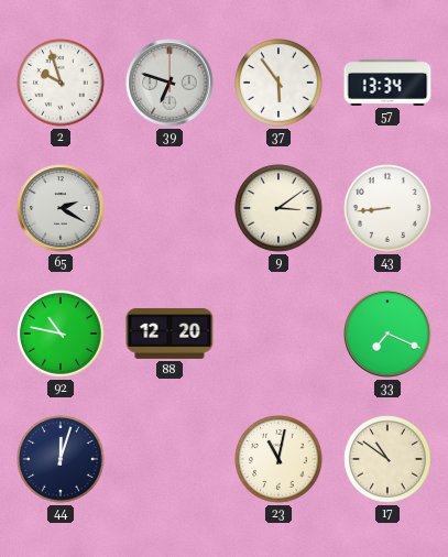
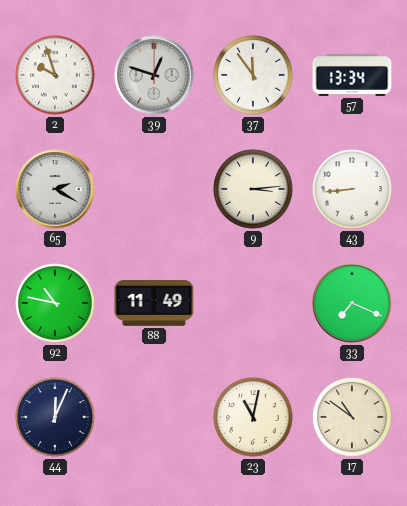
39: 6:48 -> 12:48
37: 5:54 -> 11:54
9: 3:09 -> 3:14
88: 12:20 -> 11:49
44: 12:03 -> 12:04
